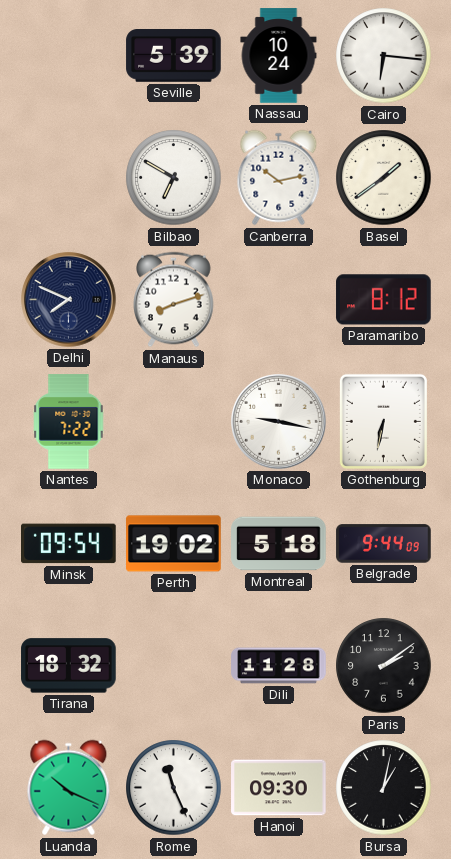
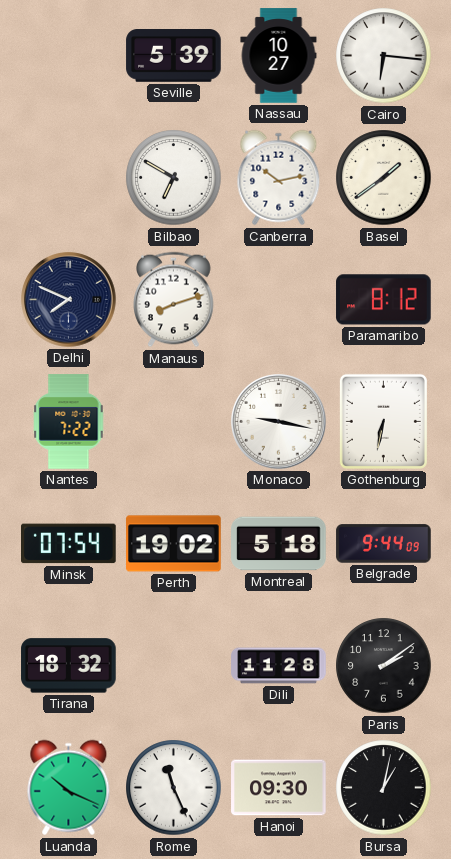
Nassau: 10:24 -> 10:27
Minsk: 09:54 -> 07:54
